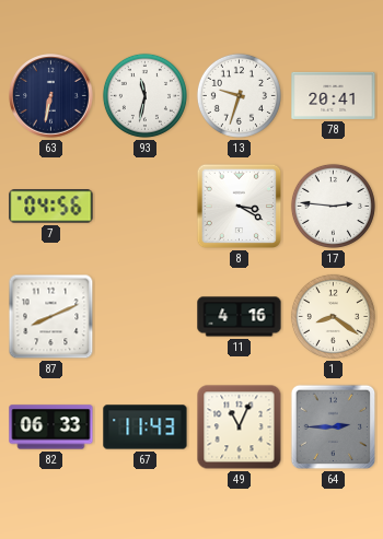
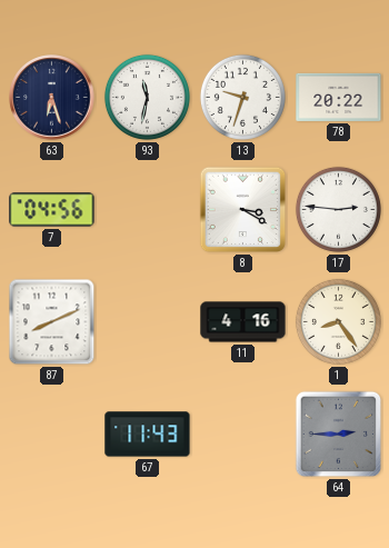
63: 6:32 -> 6:27
78: 20:41 -> 20:22
1: 8:21 -> 8:24
82: 06:33 -> none
49: 11:04 -> none
